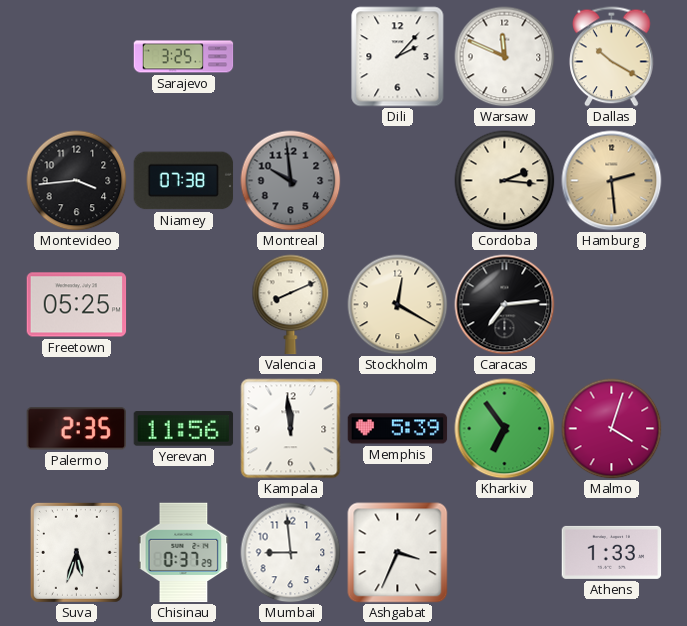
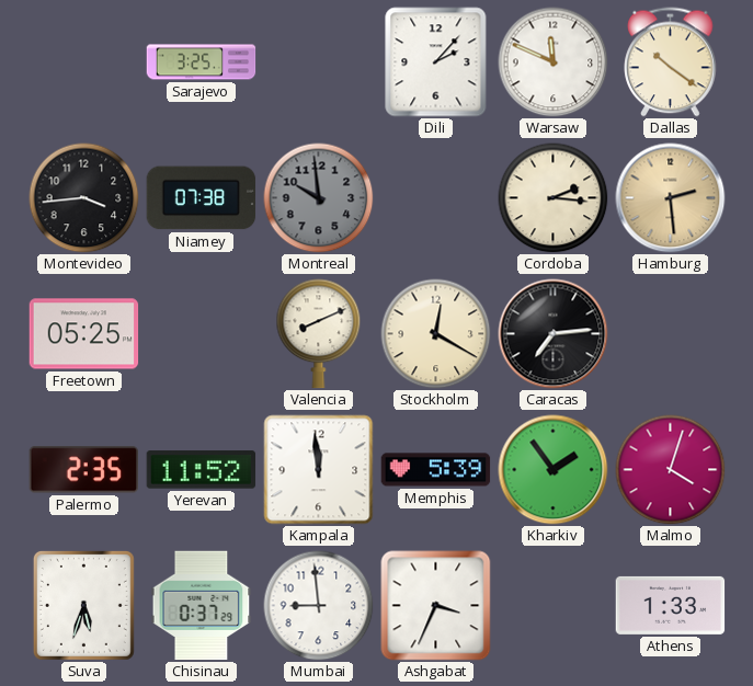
Dallas: 10:20 -> 10:21
Yerevan: 11:56 -> 11:52
Kharkiv: 6:54 -> 1:54
